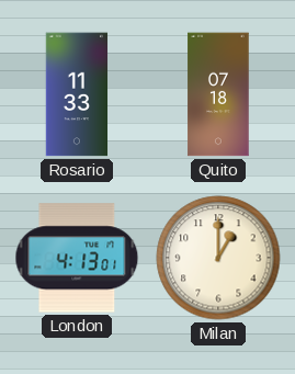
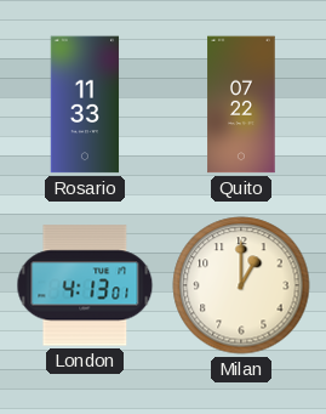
Quito: 07:18 -> 07:22
